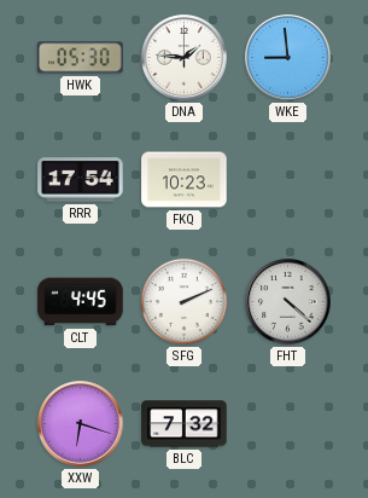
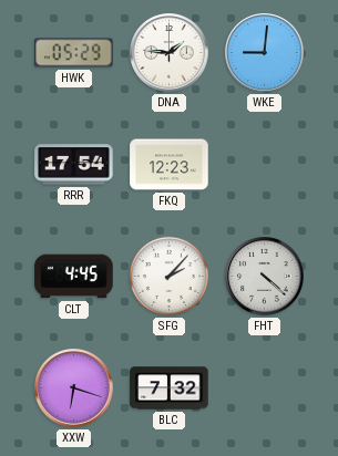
HWK: 05:30 -> 05:29
WKE: 8:59 -> 9:01
FKQ: 10:23 -> 12:23
SFG: 2:11 -> 2:07
